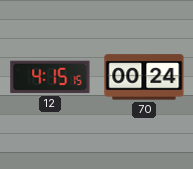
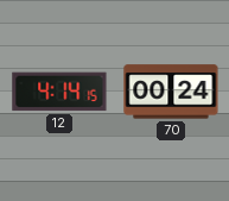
12: 4:15 -> 4:14
